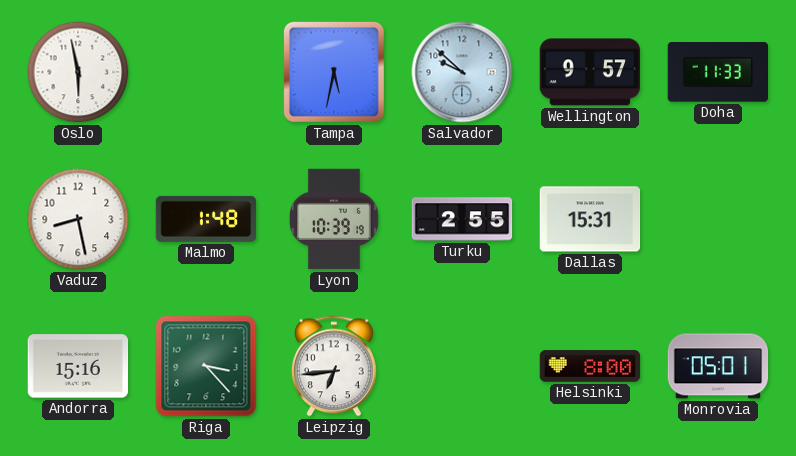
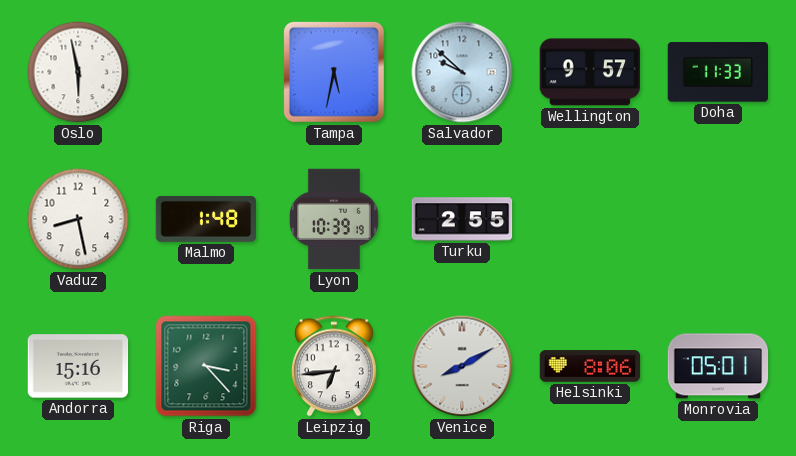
Dallas: 15:31 -> none
Venice: none -> 8:10
Helsinki: 8:00 -> 8:06
